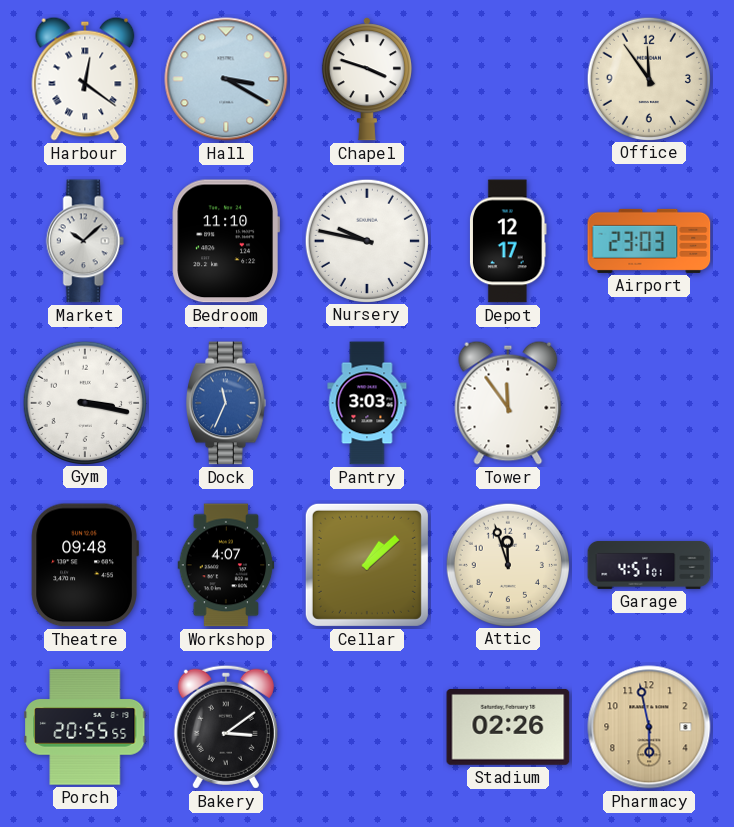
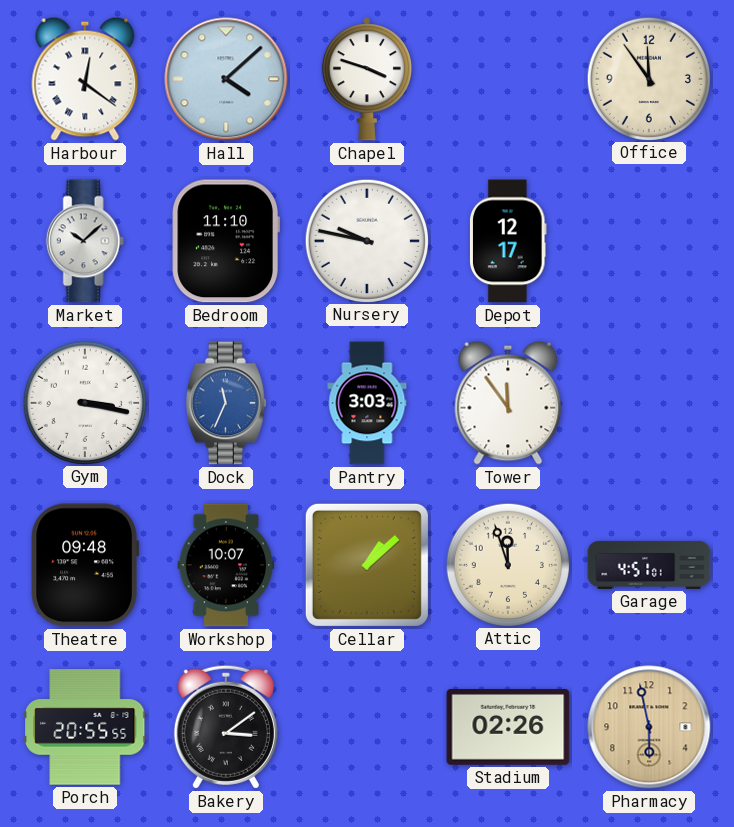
Hall: 3:20 -> 4:08
Airport: 23:03 -> none
Workshop: 4:07 -> 10:07
